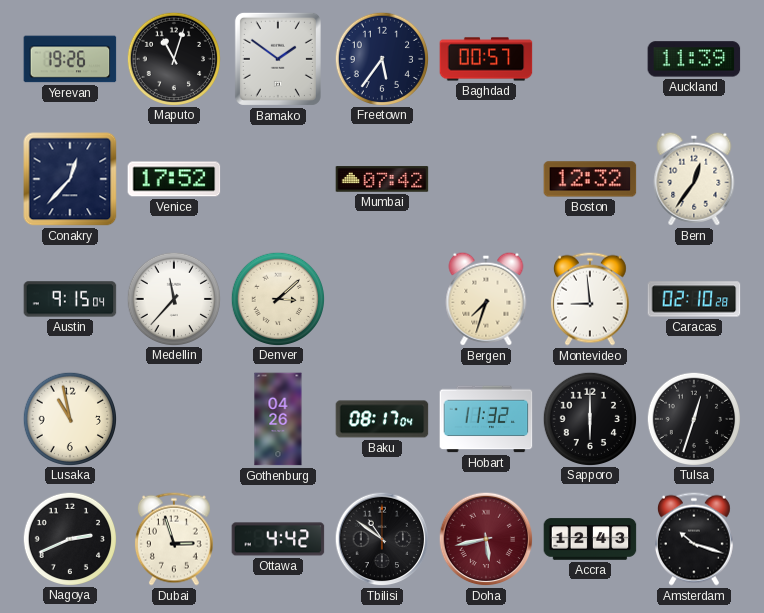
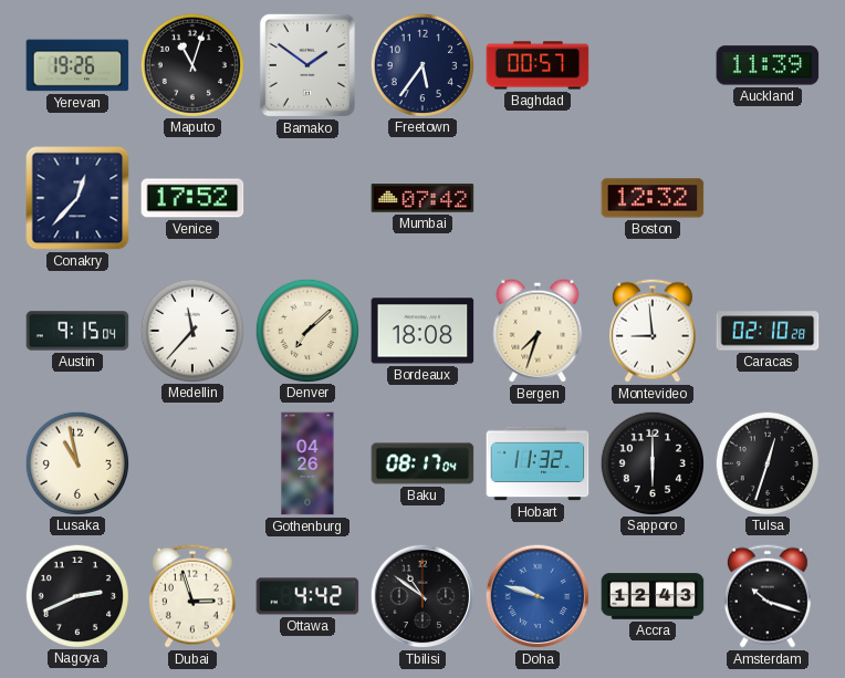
Bern: 12:36 -> none
Denver: 3:08 -> 7:08
Bordeaux: none -> 18:08
Doha: 5:43 -> 9:48
Doha dial: burgundy -> blue
